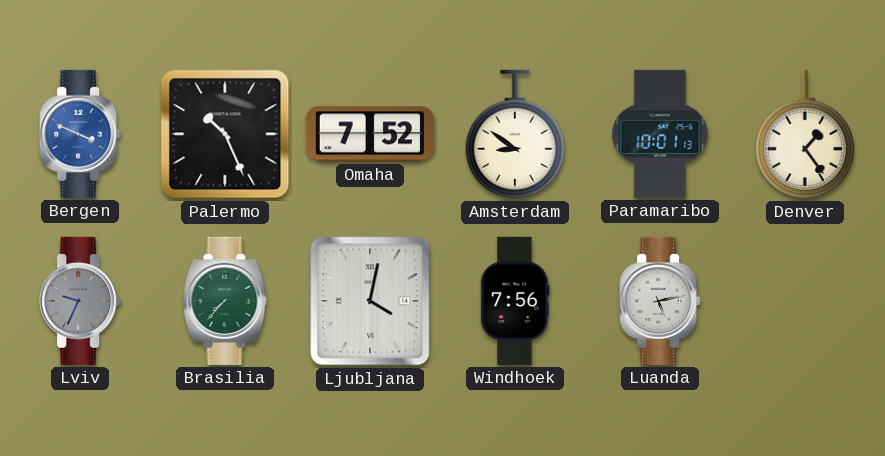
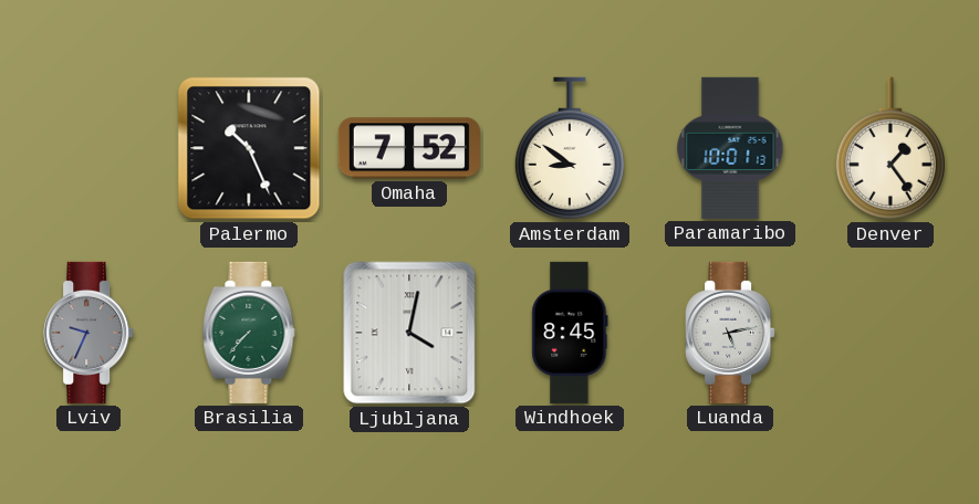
Bergen: 3:49 -> none
Windhoek: 7:56 -> 8:45
